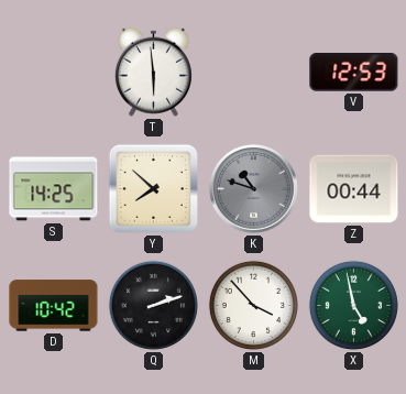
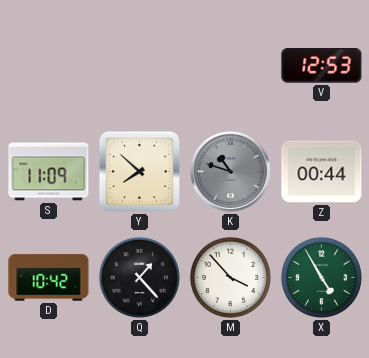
T: 5:59 -> none
S: 14:25 -> 11:09
Q: 2:12 -> 1:23
X: 4:58 -> 4:55
